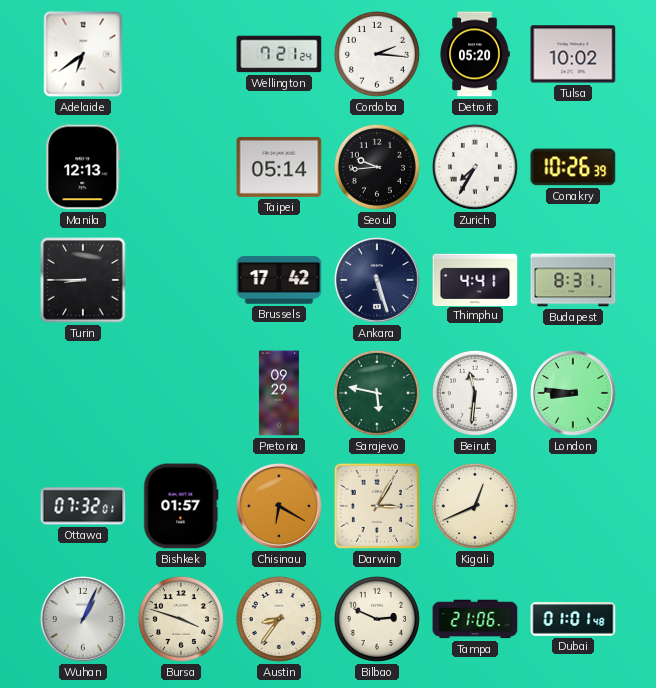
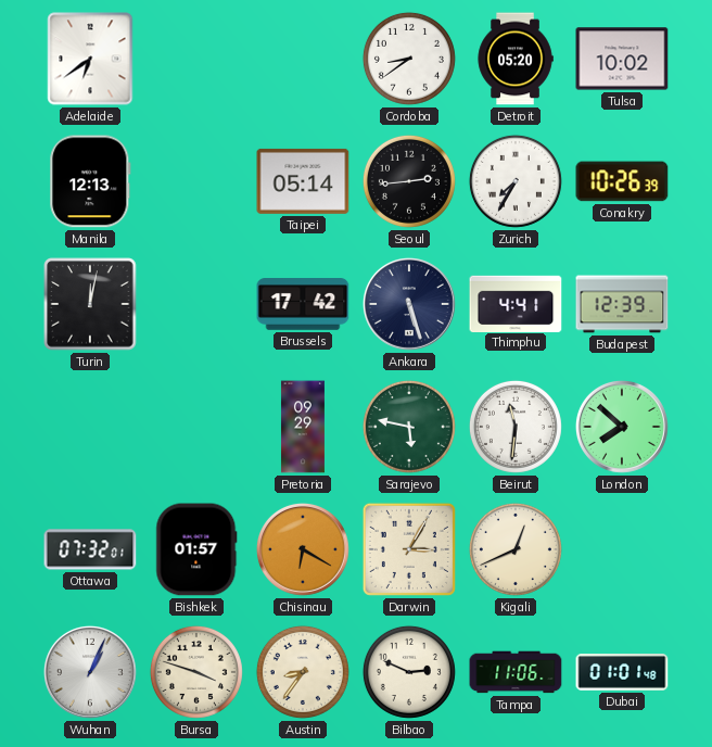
Wellington: 7:21 -> none
Cordoba: 2:16 -> 8:39
Seoul: 9:44 -> 2:44
Turin: 8:45 -> 12:02
Budapest: 8:31 -> 12:39
London: 8:46 -> 7:52
Tampa: 21:06 -> 11:06
